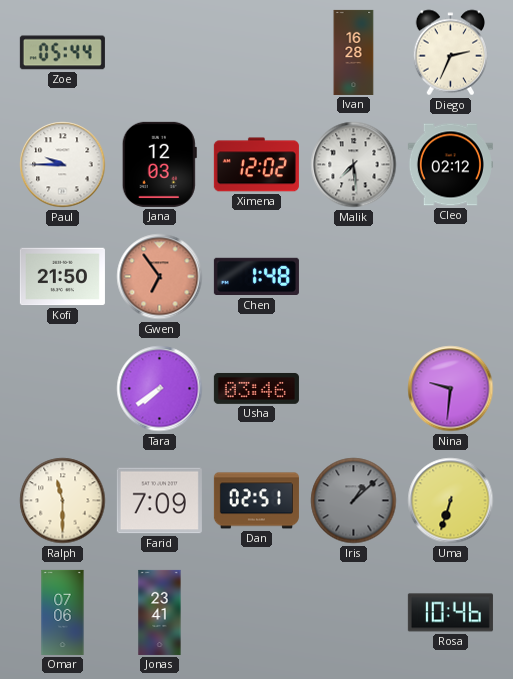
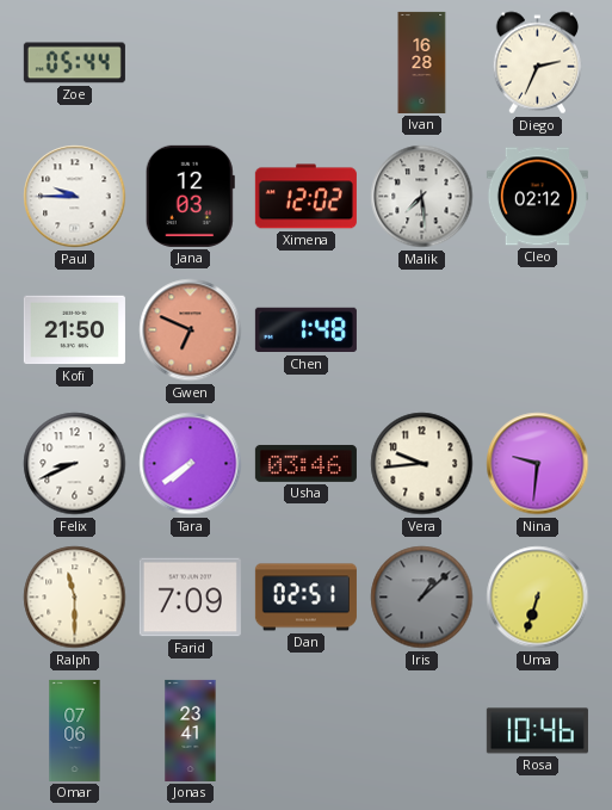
Gwen: 6:54 -> 6:49
Felix: none -> 8:41
Vera: none -> 9:44
